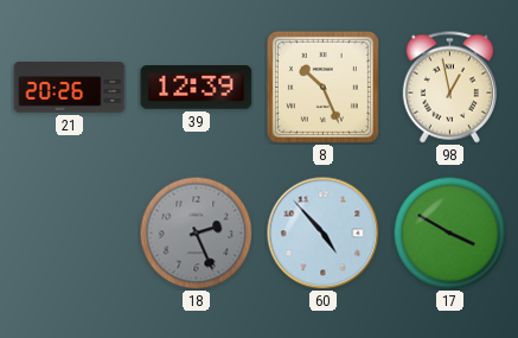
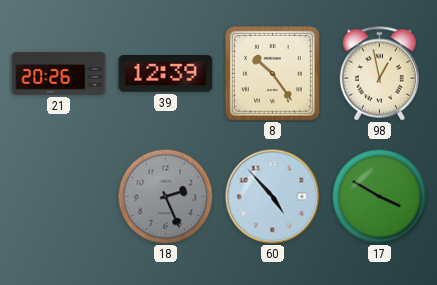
8: 10:26 -> 10:24
